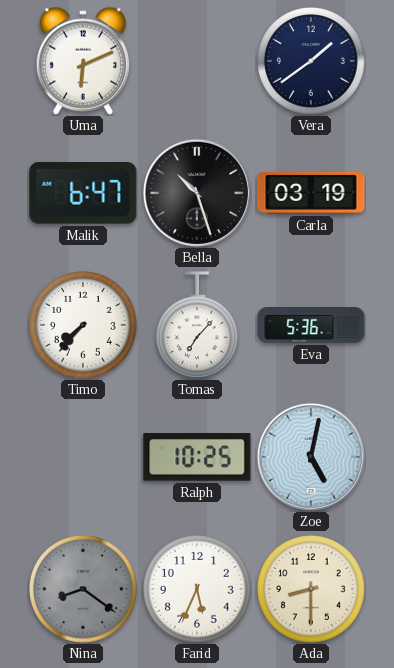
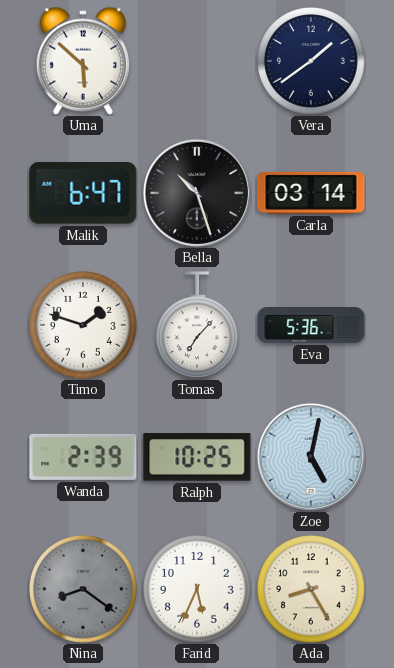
Uma: 6:11 -> 5:52
Carla: 03:19 -> 03:14
Timo: 7:37 -> 1:48
Wanda: none -> 2:39
Ada: 8:30 -> 8:25
